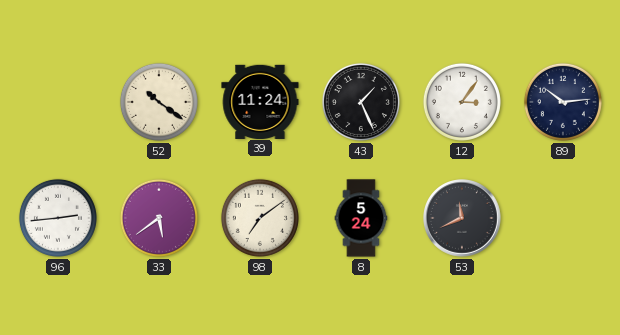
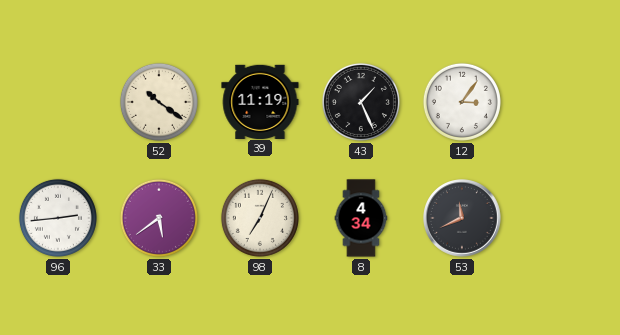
39: 11:24 -> 11:19
89: 10:14 -> none
98: 7:09 -> 7:04
8: 5:24 -> 4:34
